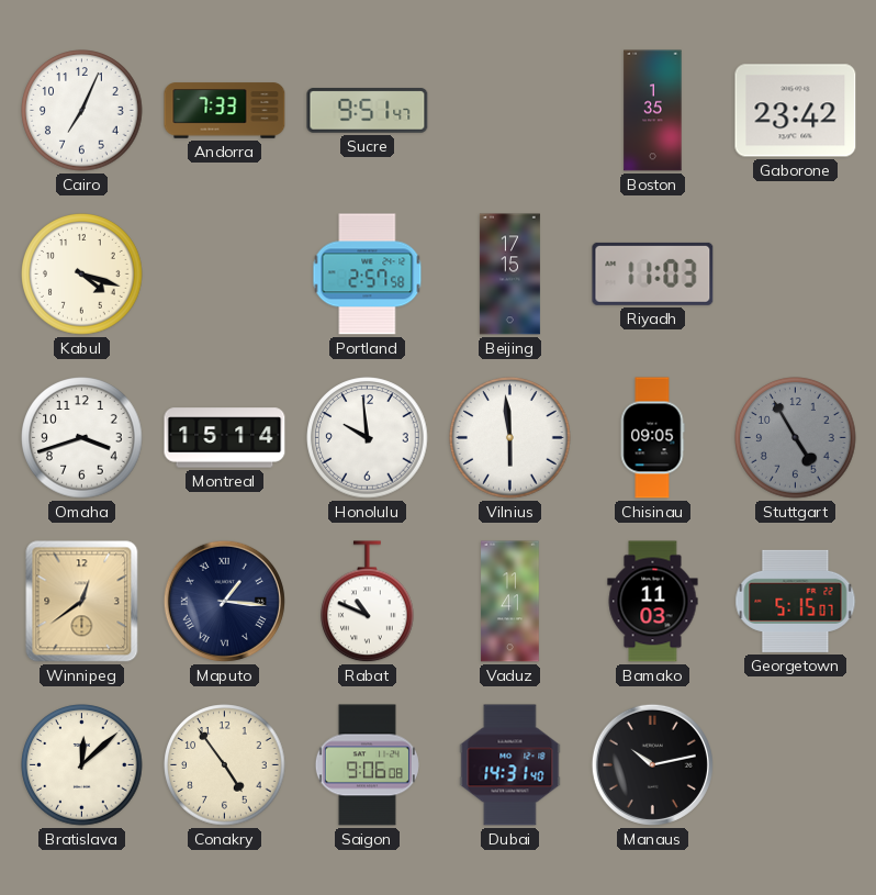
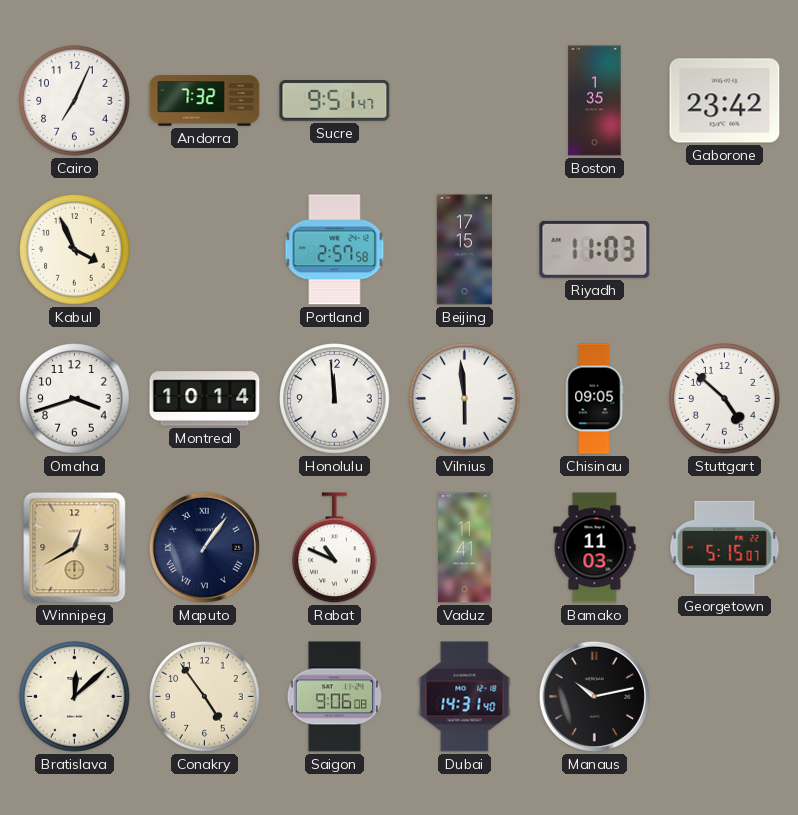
Andorra: 7:33 -> 7:32
Kabul: 4:18 -> 3:56
Montreal: 15:14 -> 10:14
Honolulu: 9:59 -> 11:59
Stuttgart: 4:55 -> 4:52
Stuttgart dial: grey -> white
Winnipeg: 12:39 -> 12:40
Maputo: 1:16 -> 1:06
